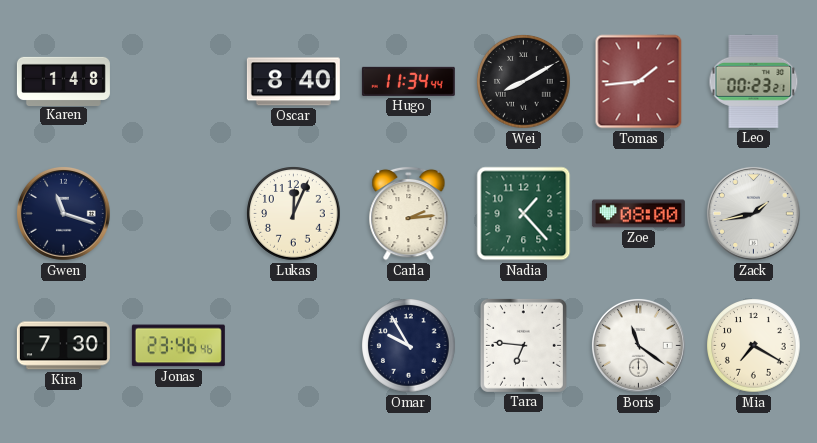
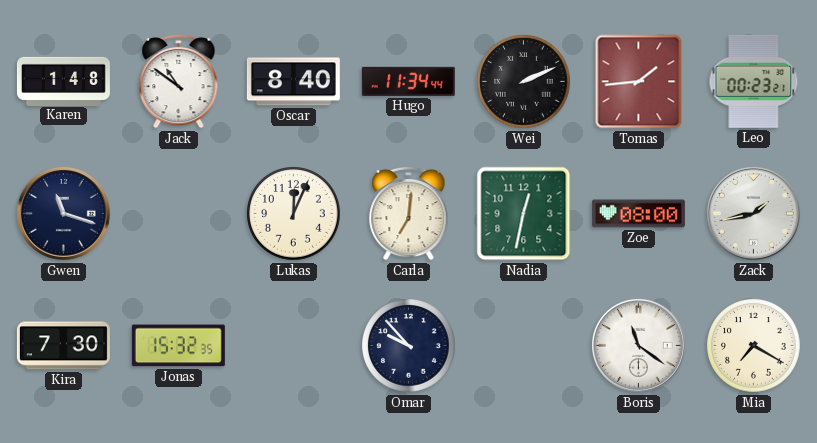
Jack: none -> 10:51
Wei: 8:10 -> 2:11
Carla: 2:14 -> 7:01
Nadia: 1:23 -> 12:32
Jonas: 23:46 -> 15:32
Omar: 9:55 -> 9:53
Tara: 6:46 -> none
